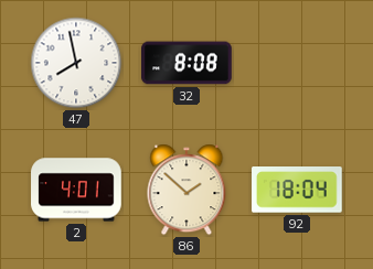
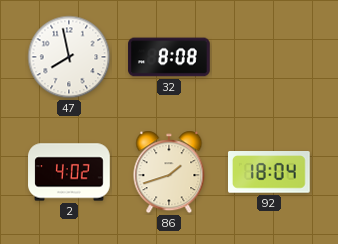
2: 4:01 -> 4:02
86: 1:52 -> 1:42
